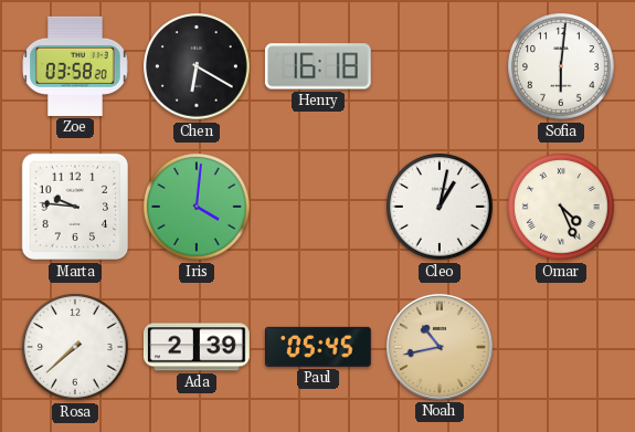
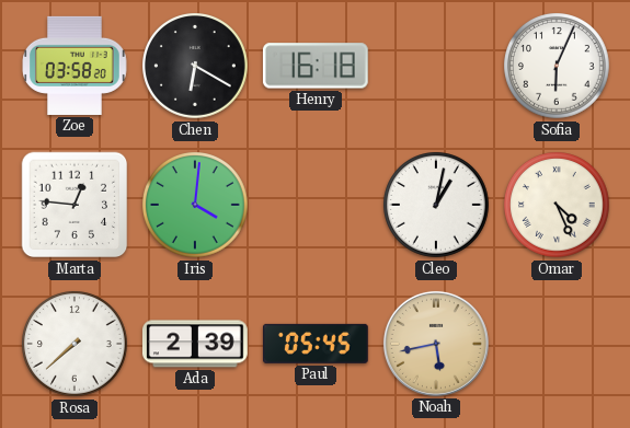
Sofia: 6:01 -> 6:04
Marta: 9:46 -> 12:46
Noah: 10:43 -> 5:43
